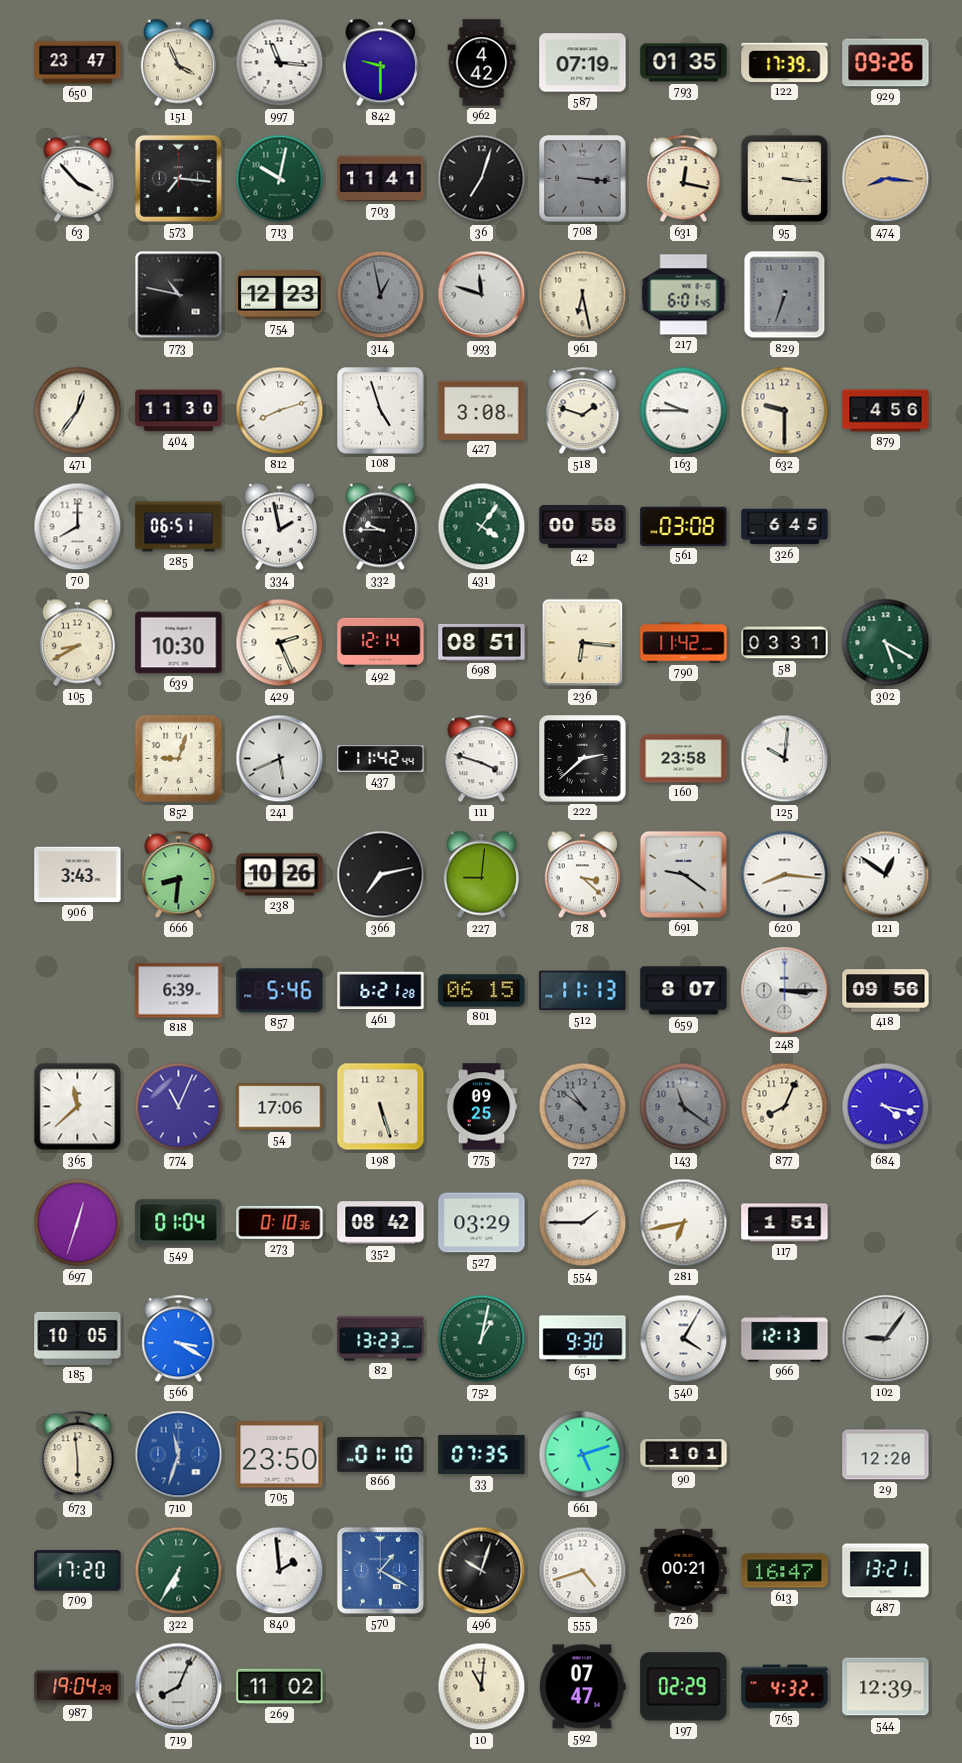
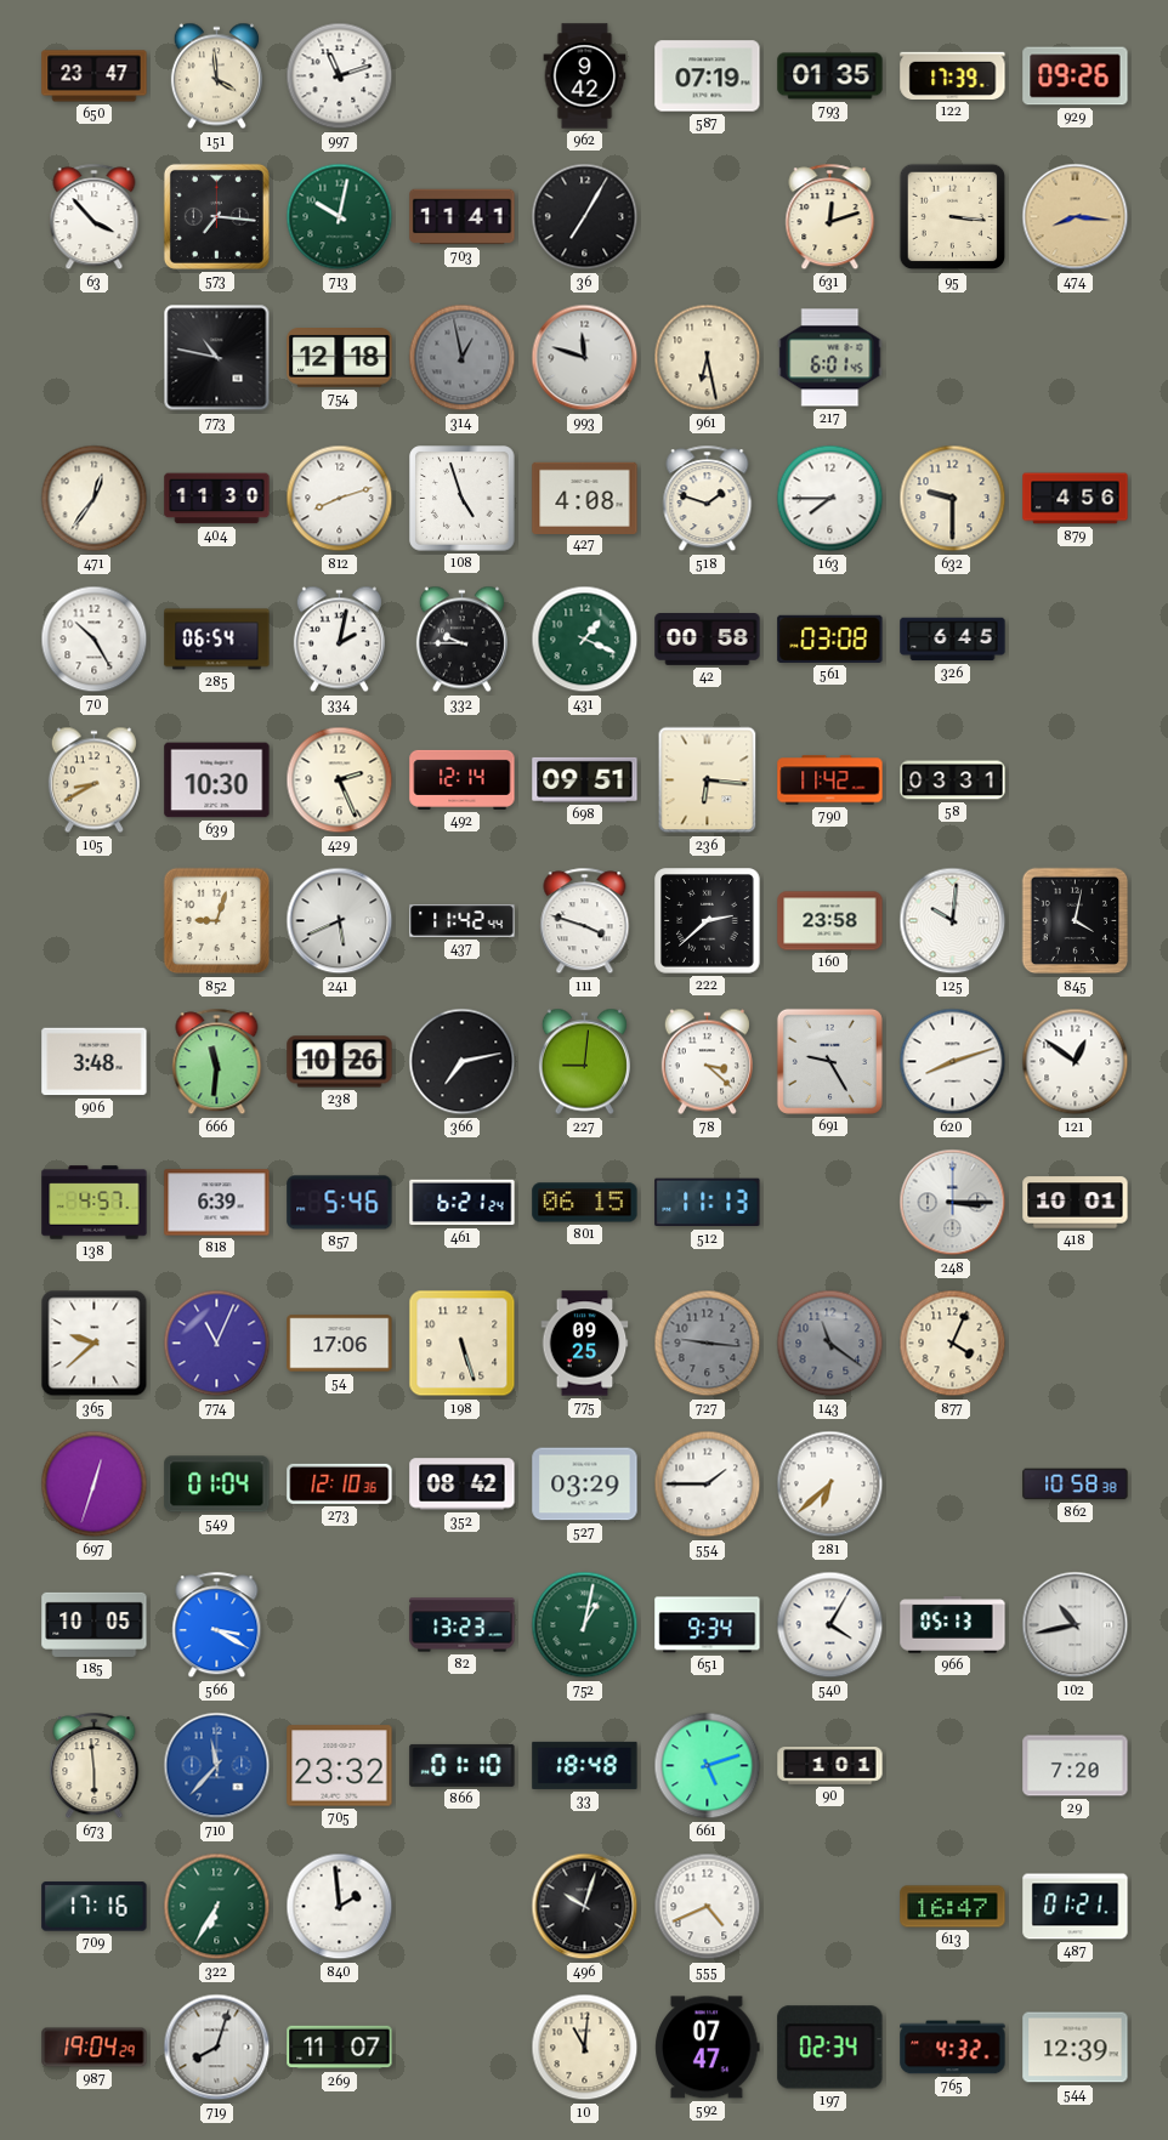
151: 3:56 -> 3:59
997: 11:16 -> 11:12
842: 9:30 -> none
962: 4:42 -> 9:42
36: 7:03 -> 7:05
708: 3:16 -> none
631: 12:17 -> 12:12
754: 12:23 -> 12:18
829: 6:33 -> none
427: 3:08 -> 4:08
163: 9:45 -> 7:45
70: 8:00 -> 10:25
285: 06:51 -> 06:54
334: 1:58 -> 2:02
431: 4:06 -> 1:19
698: 08:51 -> 09:51
302: 5:20 -> none
845: none -> 4:02
906: 3:43 -> 3:48
666: 8:31 -> 11:31
691: 9:21 -> 9:25
620: 8:16 -> 8:12
138: none -> 4:57
461: 6:21:28 -> 6:21:24
659: 8:07 -> none
418: 09:56 -> 10:01
365: 11:38 -> 9:38
727: 10:51 -> 9:16
877: 8:04 -> 4:04
684: 4:17 -> none
273: 0:10 -> 12:10
281: 6:43 -> 6:38
117: 1:51 -> none
862: none -> 10:58
651: 9:30 -> 9:34
966: 12:13 -> 05:13
102: 9:06 -> 10:43
710: 11:33 -> 11:37
705: 23:50 -> 23:32
33: 07:35 -> 18:48
29: 12:20 -> 7:20
709: 17:20 -> 17:16
570: 1:20 -> none
555: 4:42 -> 4:41
726: 00:21 -> none
487: 13:21 -> 01:21
719: 8:04 -> 8:03
269: 11:02 -> 11:07
197: 02:29 -> 02:34
